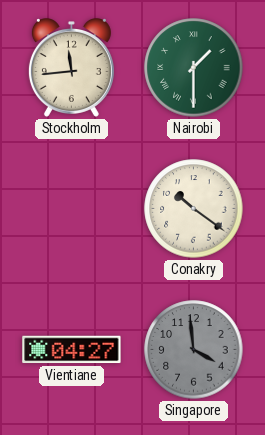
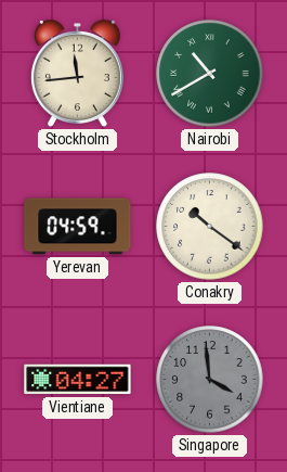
Nairobi: 1:30 -> 10:40
Yerevan: none -> 04:59
